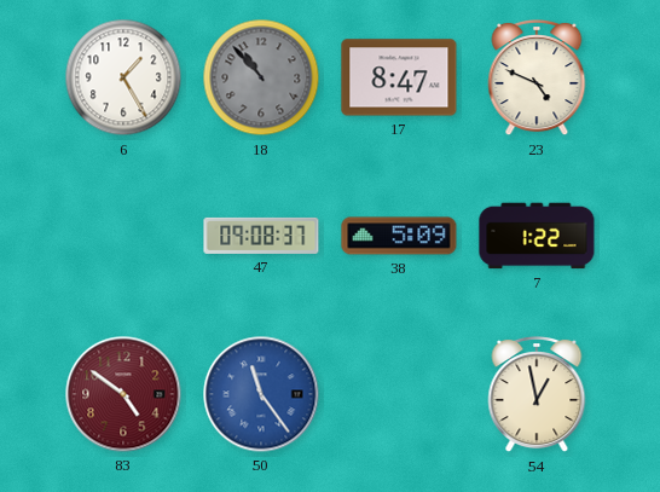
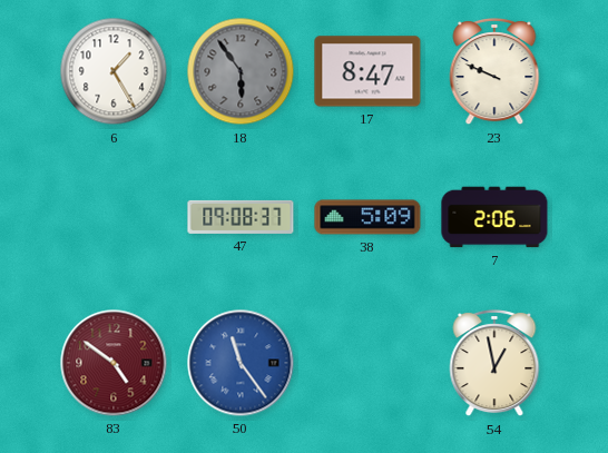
18: 10:53 -> 5:54
23: 4:49 -> 9:49
7: 1:22 -> 2:06
